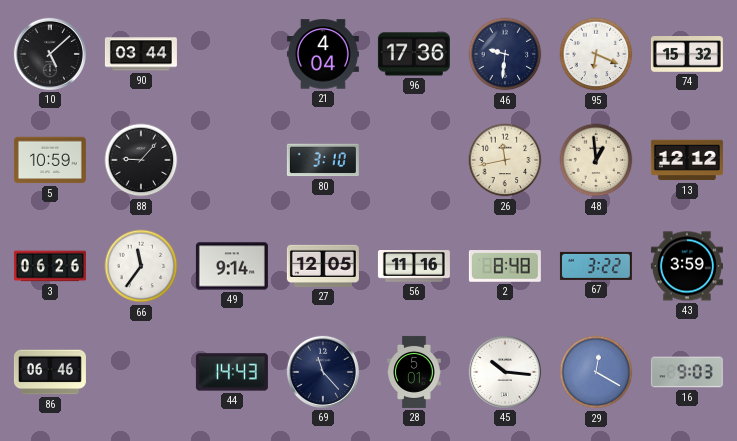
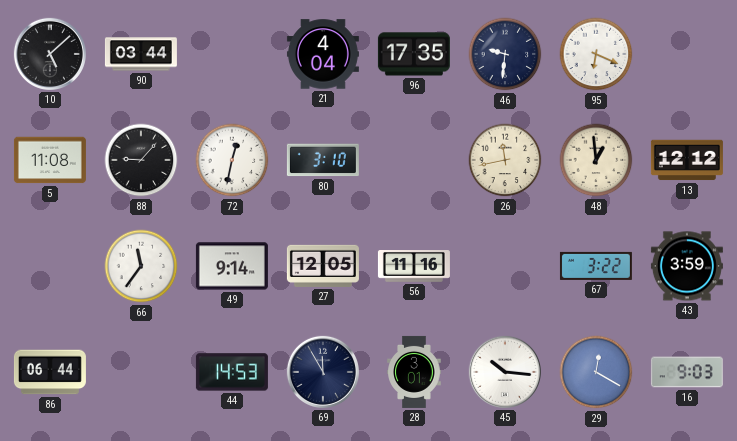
96: 17:36 -> 17:35
74: 15:32 -> none
5: 10:59 -> 11:08
72: none -> 12:32
3: 06:26 -> none
2: 8:48 -> none
86: 06:46 -> 06:44
44: 14:43 -> 14:53
69: 11:23 -> 11:55
28: 5:01 -> 3:01
